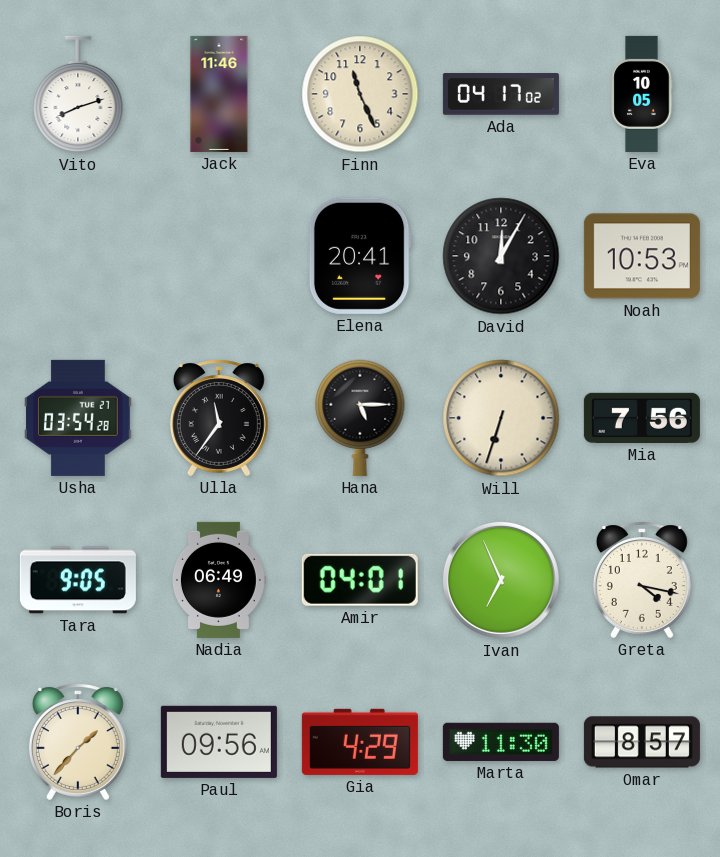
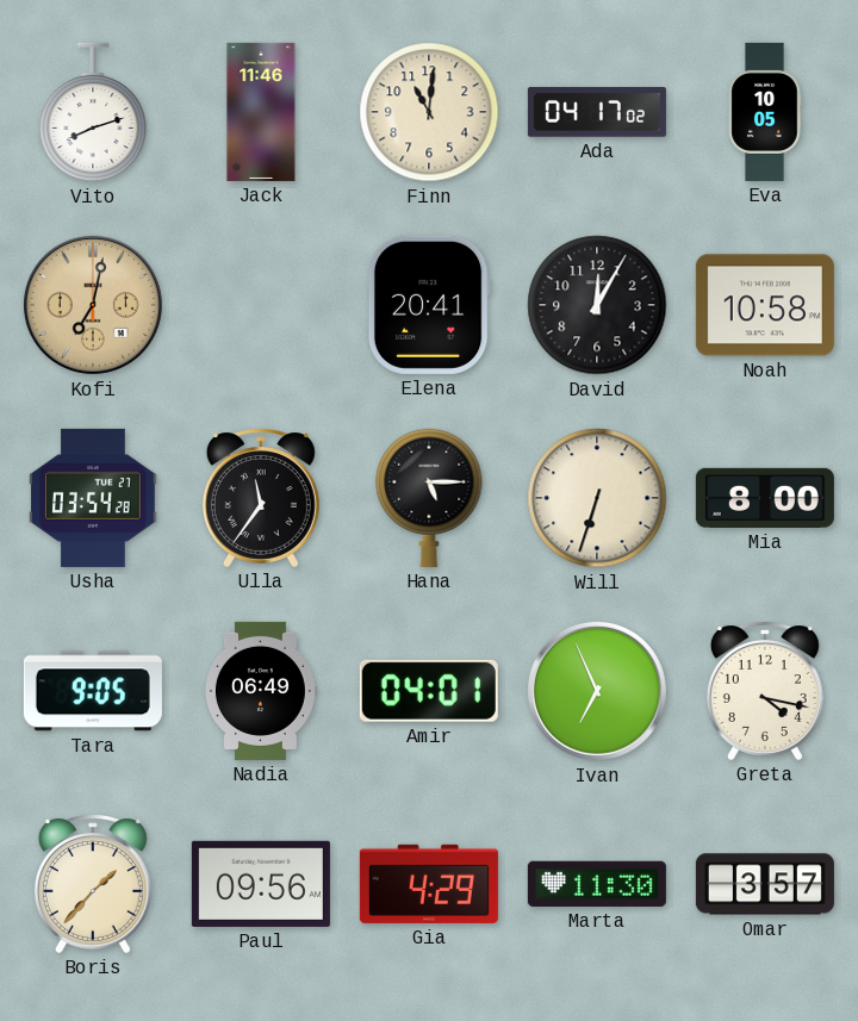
Finn: 11:26 -> 11:01
Kofi: none -> 7:02
Noah: 10:53 -> 10:58
Mia: 7:56 -> 8:00
Omar: 8:57 -> 3:57
